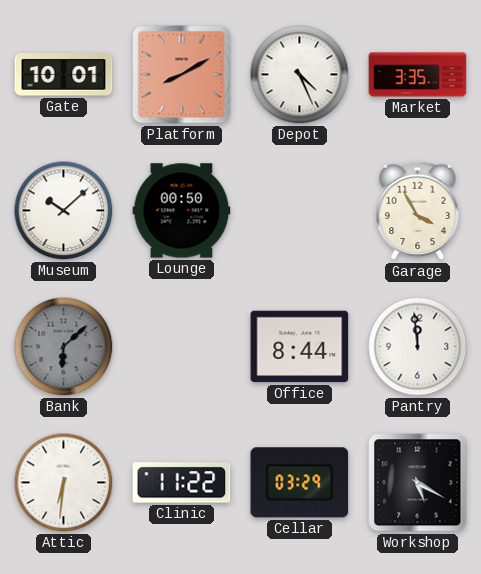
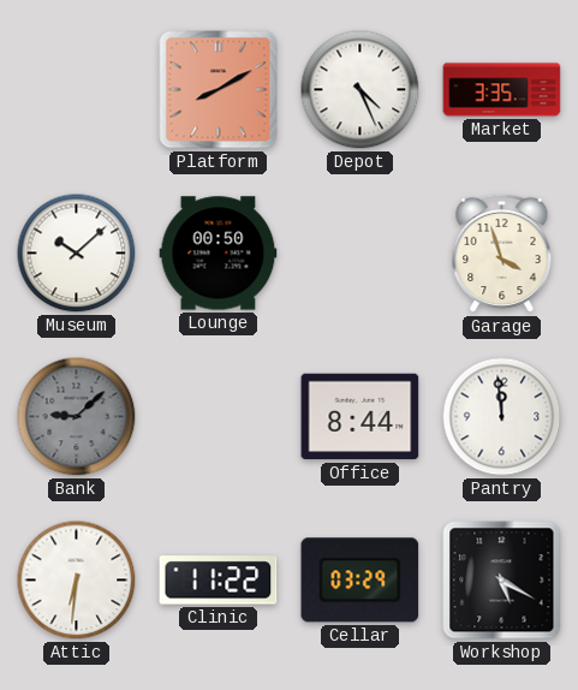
Gate: 10:01 -> none
Garage: 3:55 -> 3:57
Bank: 6:08 -> 9:08
